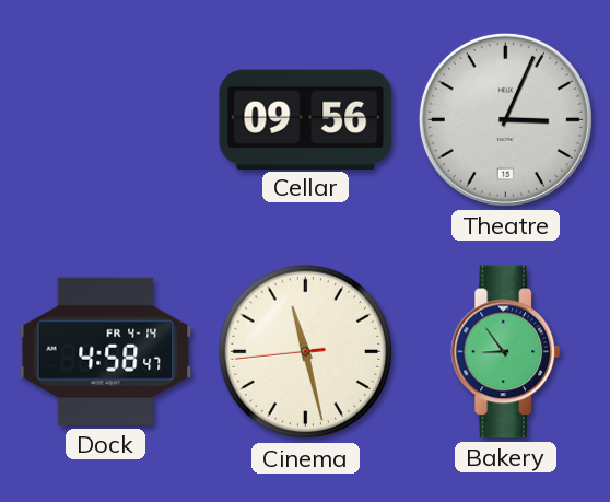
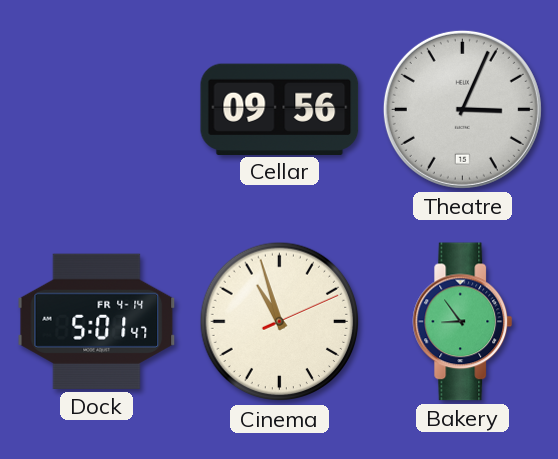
Dock: 4:58 -> 5:01
Cinema: 11:27 -> 10:57
